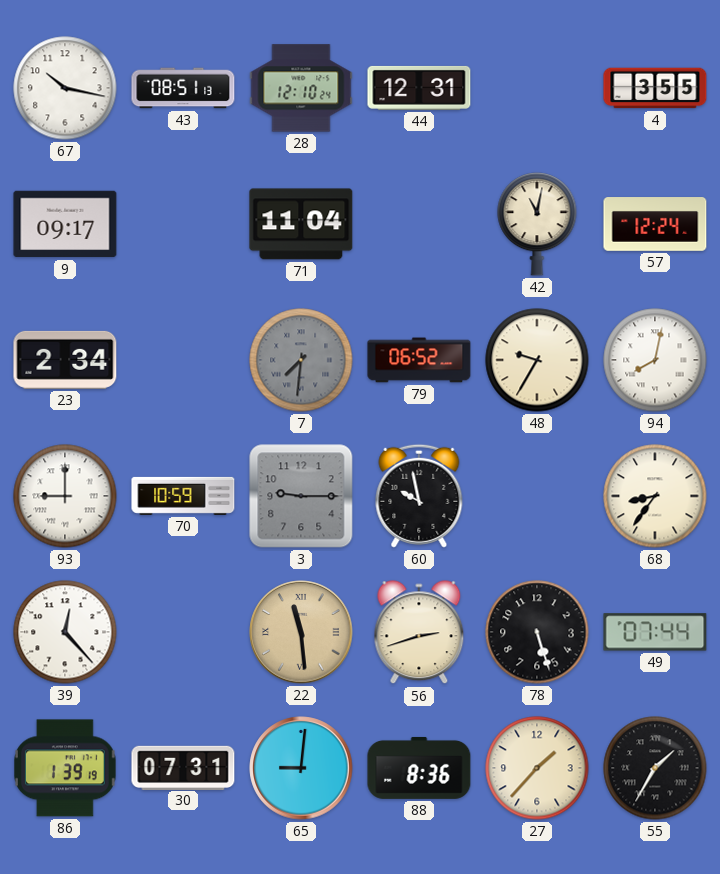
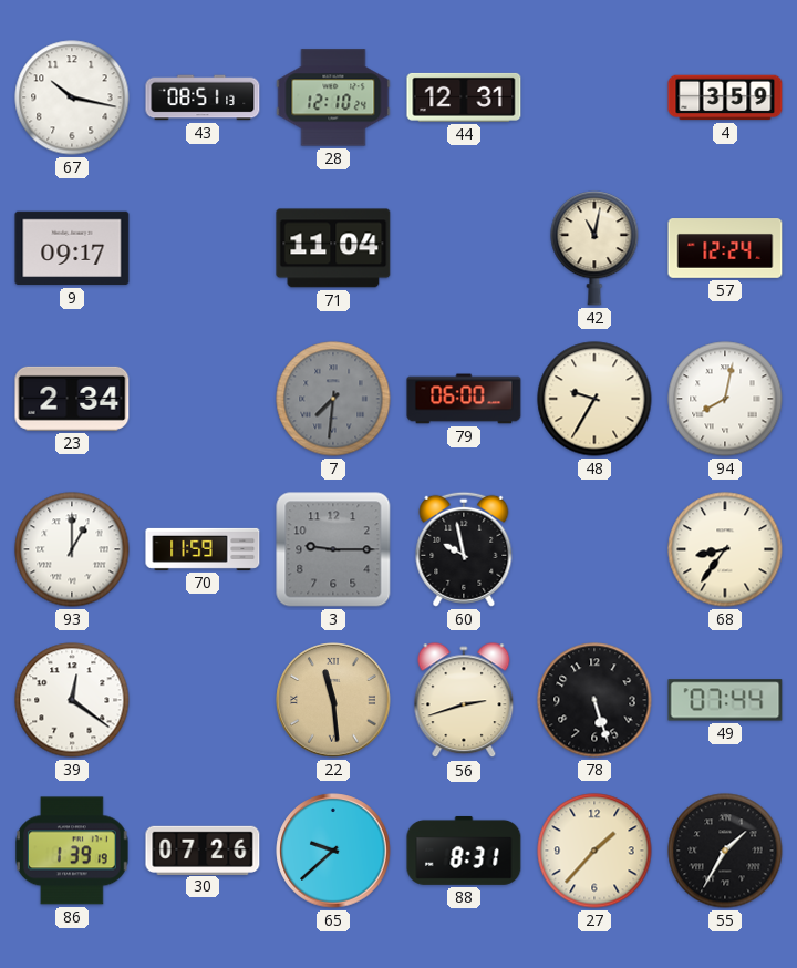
4: 3:55 -> 3:59
79: 06:52 -> 06:00
93: 9:00 -> 1:00
70: 10:59 -> 11:59
39: 12:23 -> 12:21
30: 07:31 -> 07:26
65: 9:01 -> 9:38
88: 8:36 -> 8:31
